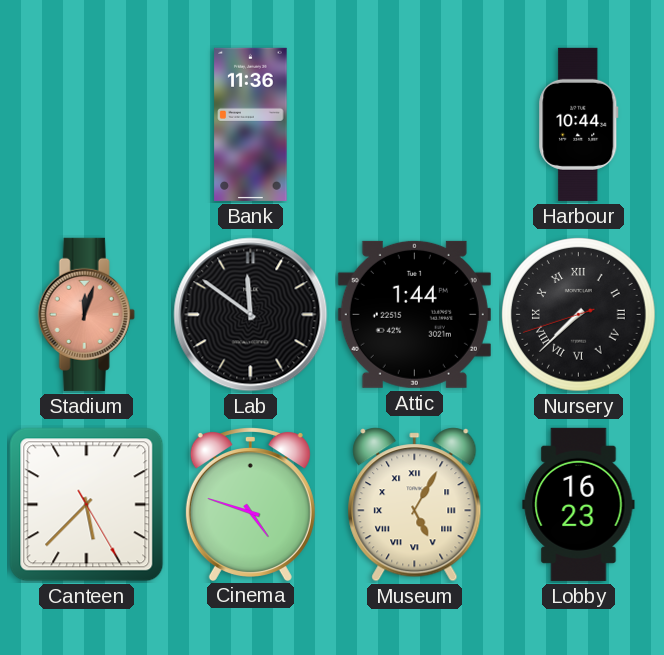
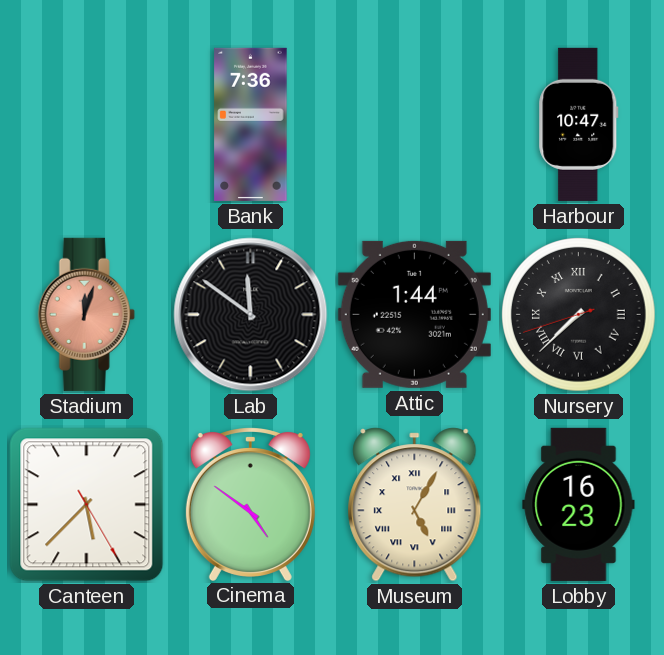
Bank: 11:36 -> 7:36
Harbour: 10:44 -> 10:47
Cinema: 4:48 -> 4:51
